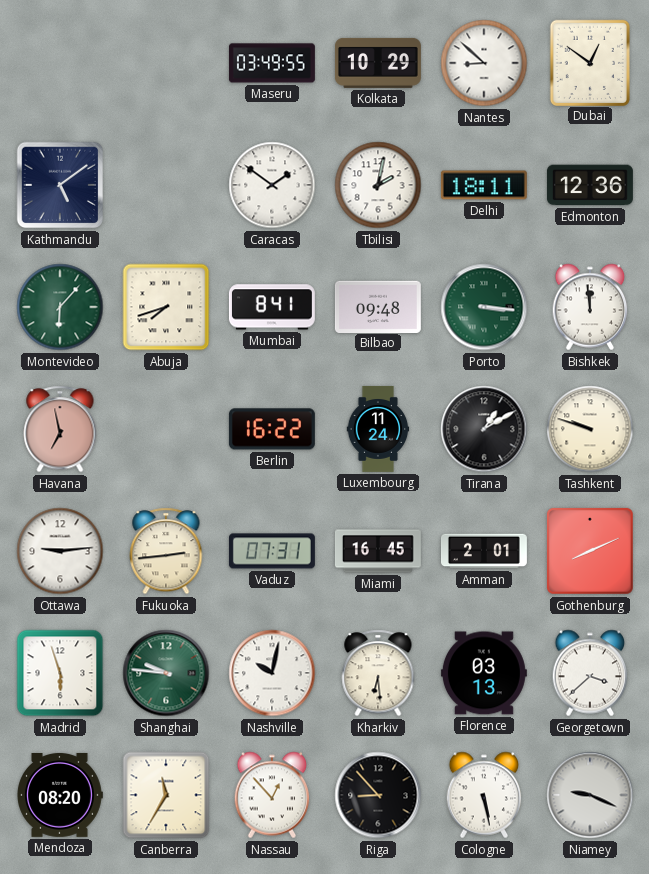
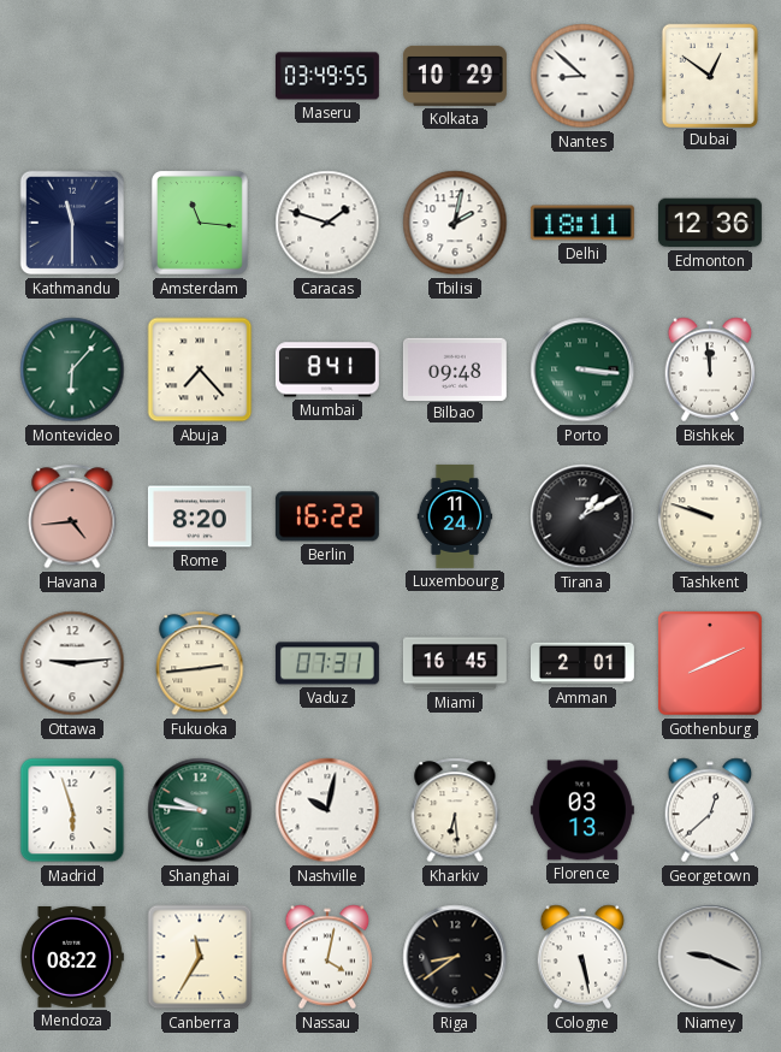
Kathmandu: 5:09 -> 11:30
Amsterdam: none -> 11:16
Caracas: 1:51 -> 1:48
Abuja: 7:42 -> 7:23
Havana: 6:58 -> 4:44
Rome: none -> 8:20
Georgetown: 3:38 -> 12:38
Mendoza: 08:20 -> 08:22
Nassau: 12:53 -> 4:02
Riga: 8:53 -> 8:39
